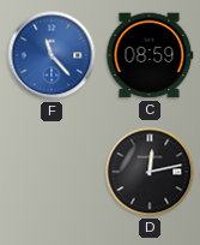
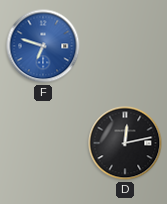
F: 11:23 -> 6:48
C: 08:59 -> none
